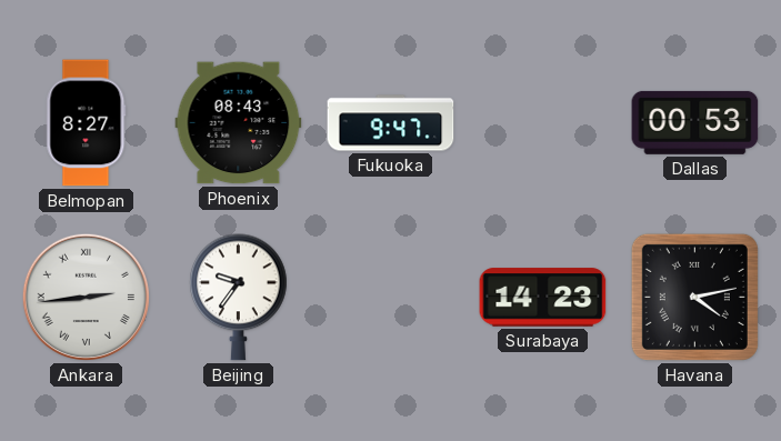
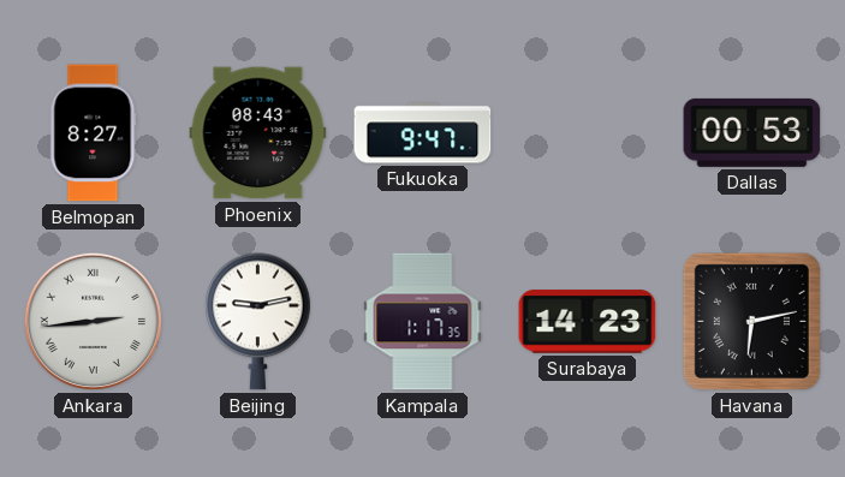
Beijing: 9:36 -> 9:13
Kampala: none -> 1:17
Havana: 4:13 -> 6:13
